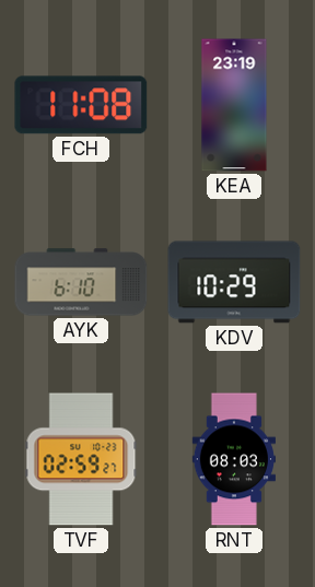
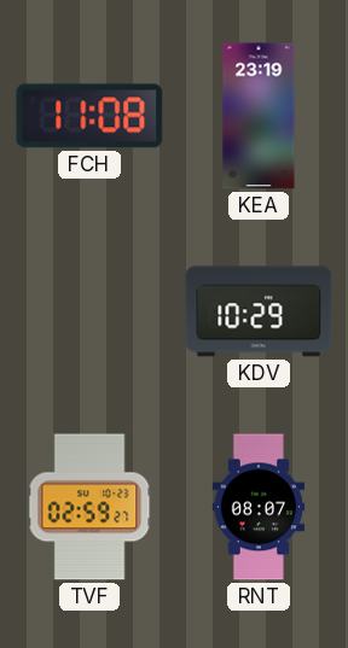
AYK: 6:10 -> none
RNT: 08:03 -> 08:07
